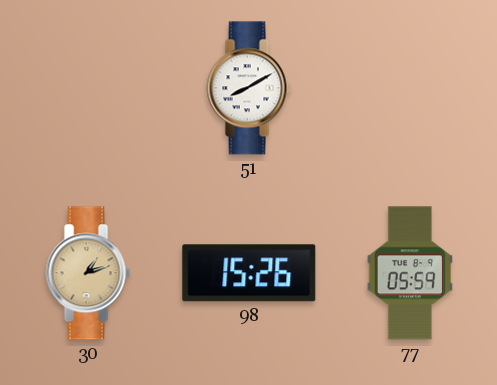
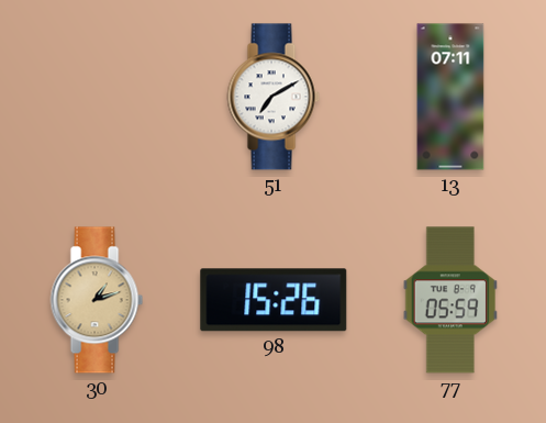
51: 8:10 -> 7:10
13: none -> 07:11
